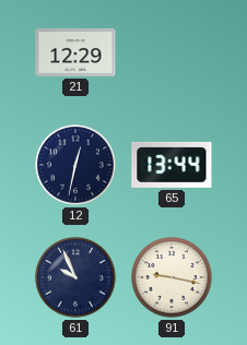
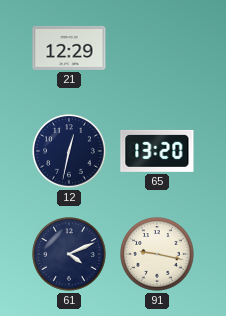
65: 13:44 -> 13:20
61: 9:56 -> 4:11
